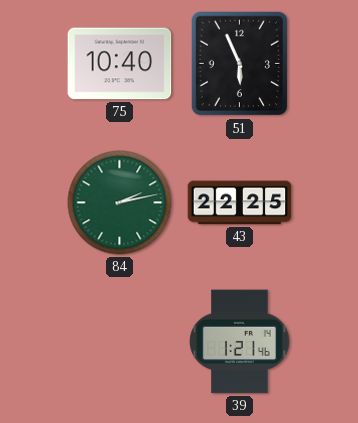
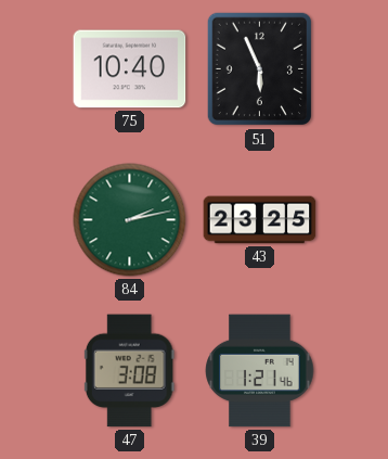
43: 22:25 -> 23:25
47: none -> 3:08
